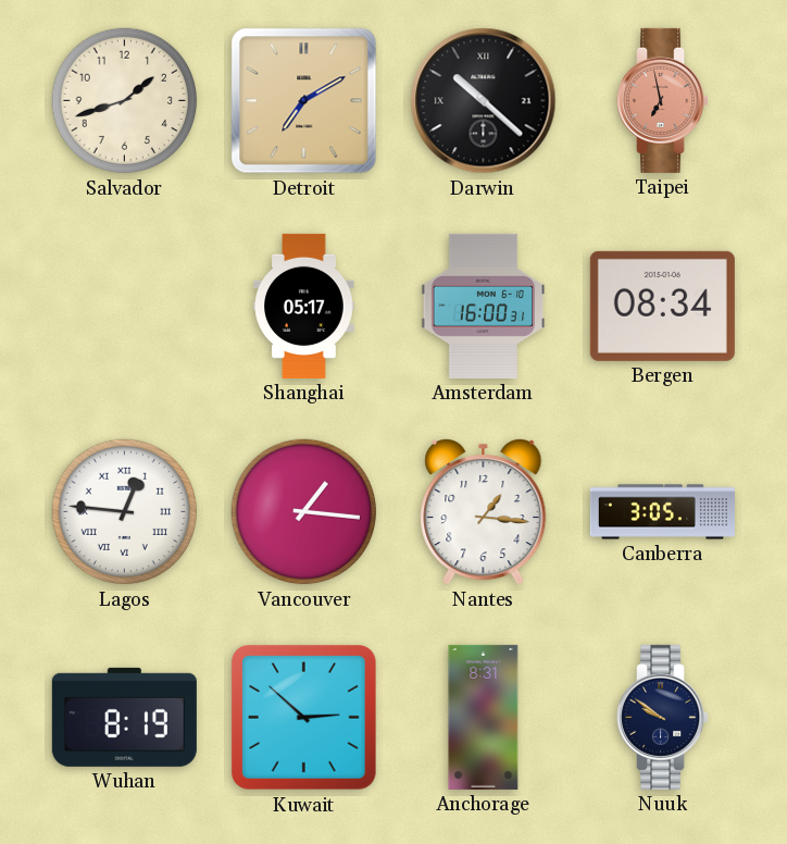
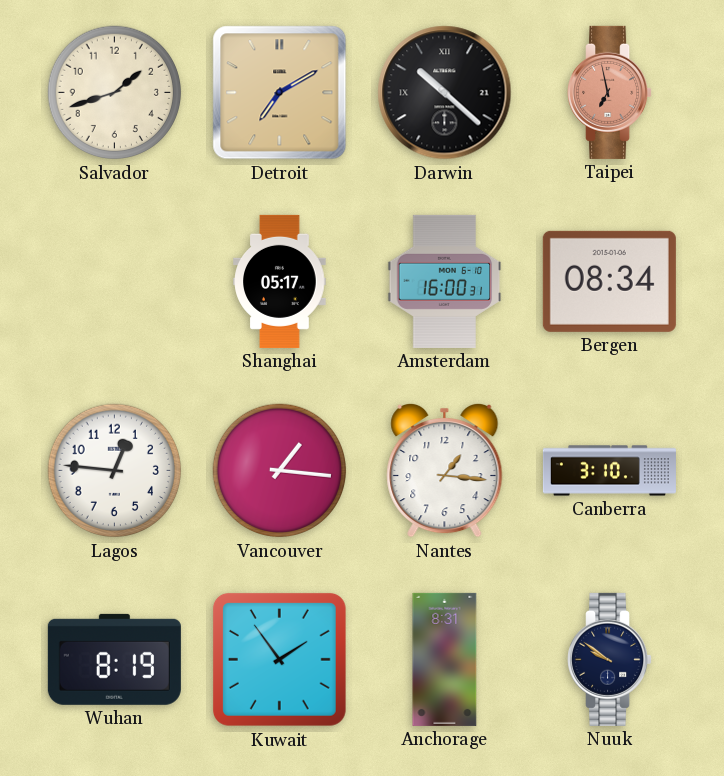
Lagos numerals: Roman -> Arabic
Canberra: 3:05 -> 3:10
Kuwait: 2:52 -> 1:54
